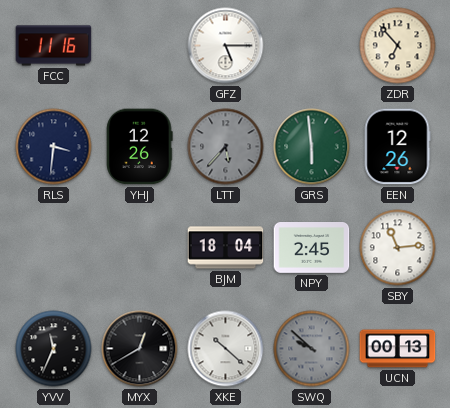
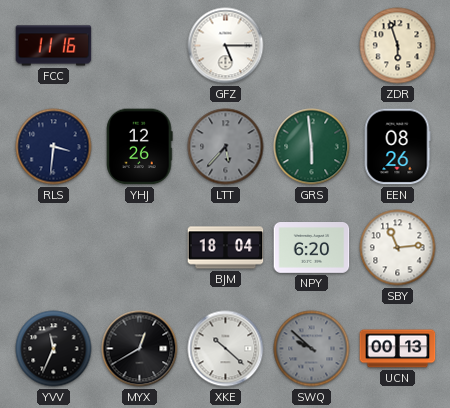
ZDR: 6:53 -> 5:57
EEN: 12:26 -> 08:26
NPY: 2:45 -> 6:20
